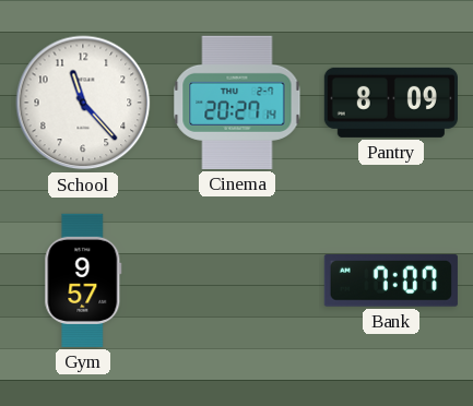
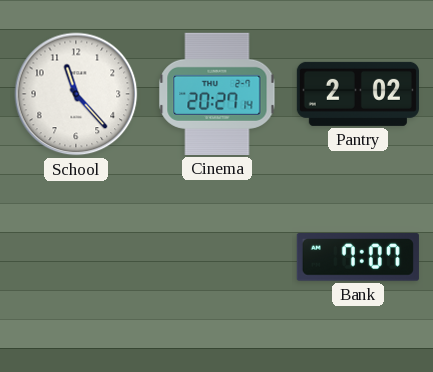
Pantry: 8:09 -> 2:02
Gym: 9:57 -> none
